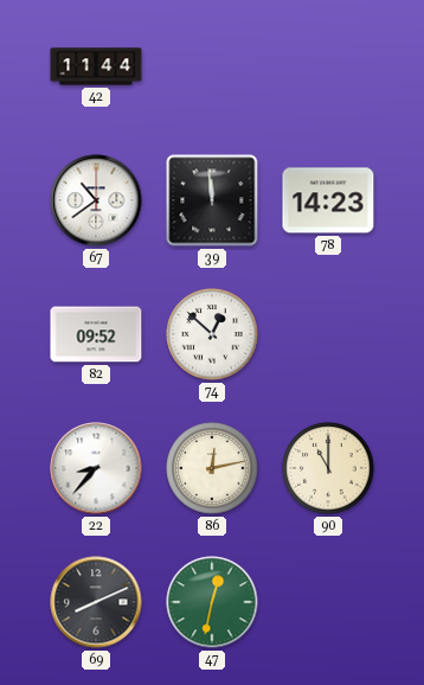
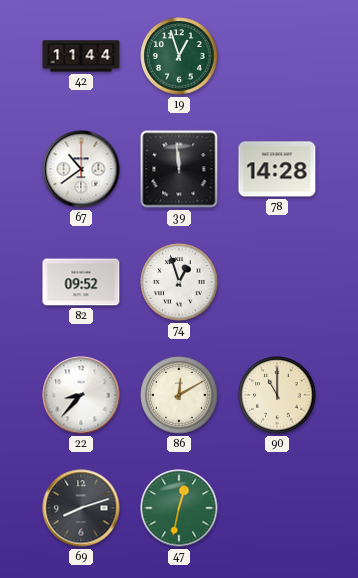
19: none -> 12:57
78: 14:23 -> 14:28
74: 12:52 -> 12:57
86: 12:13 -> 12:10
69: 8:11 -> 8:12
